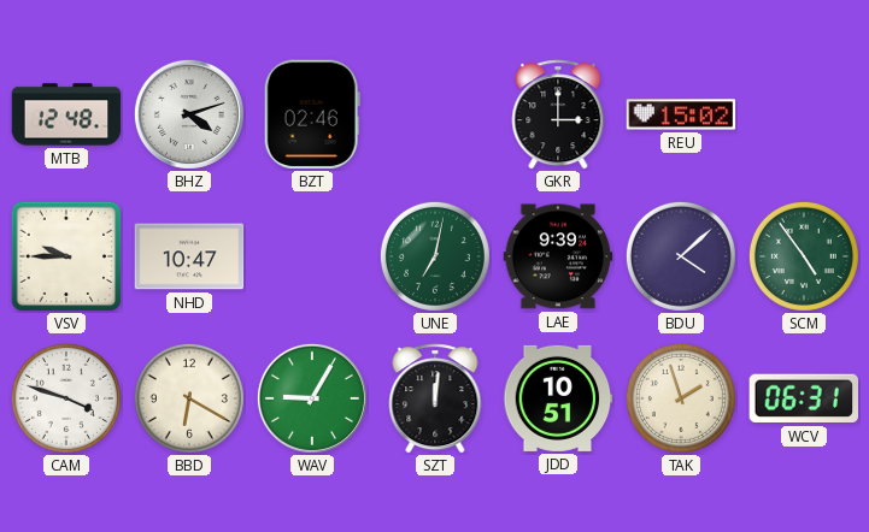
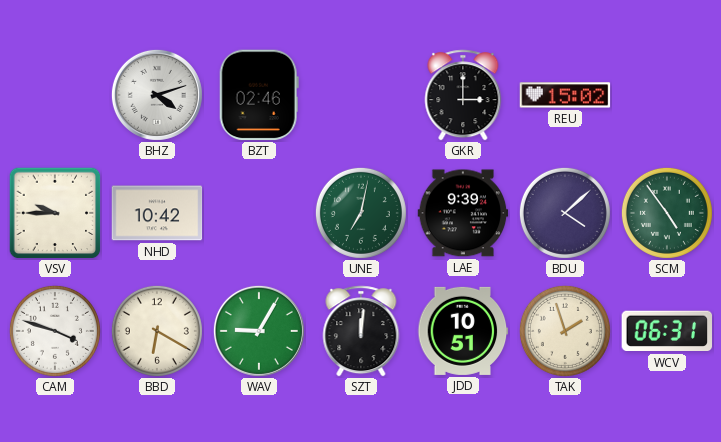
MTB: 12:48 -> none
NHD: 10:47 -> 10:42
